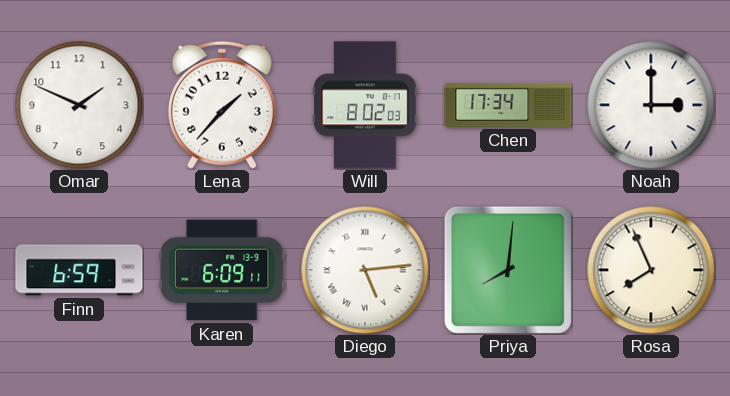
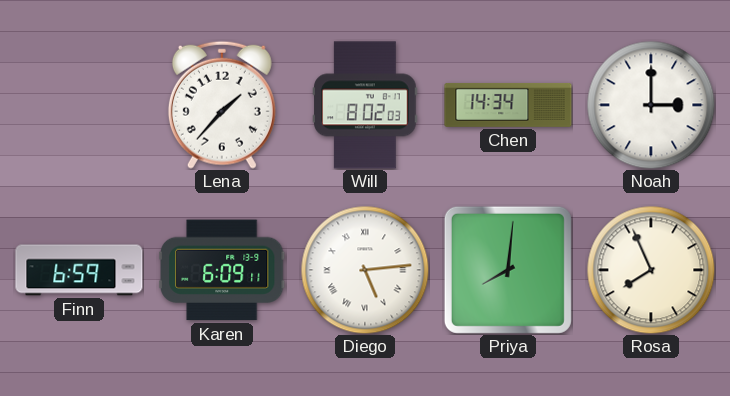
Omar: 1:49 -> none
Chen: 17:34 -> 14:34
